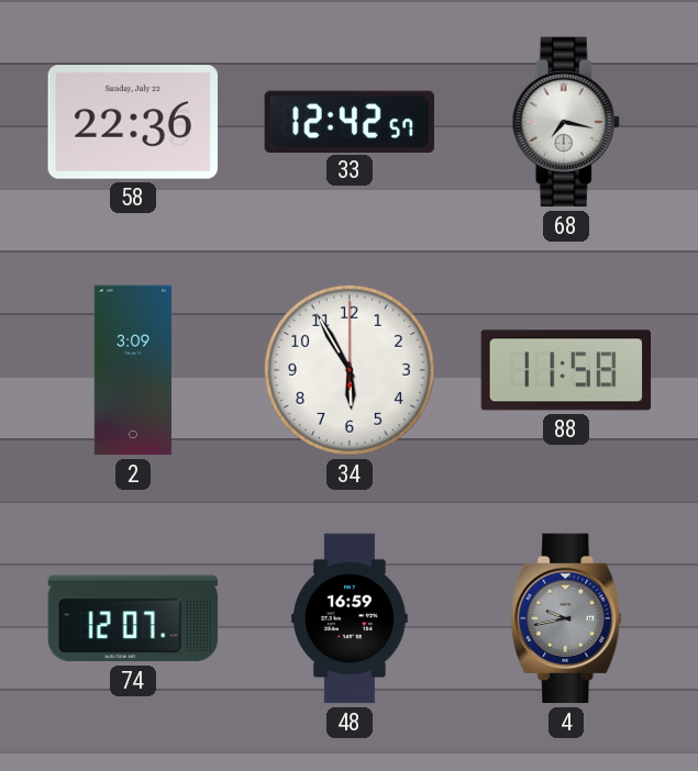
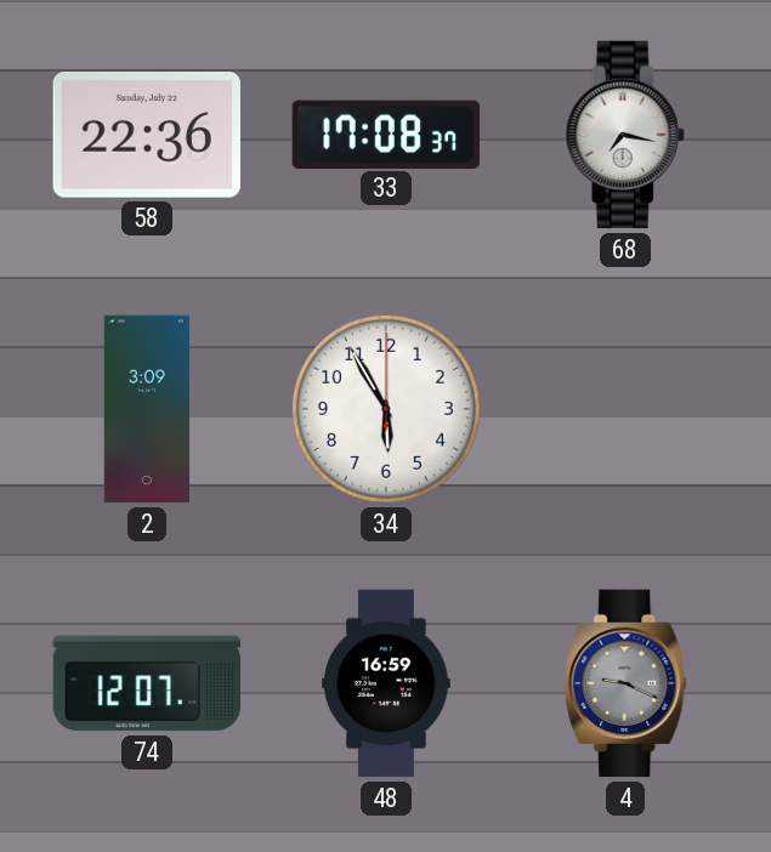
33: 12:42 -> 17:08
88: 11:58 -> none
4: 9:43 -> 9:19
